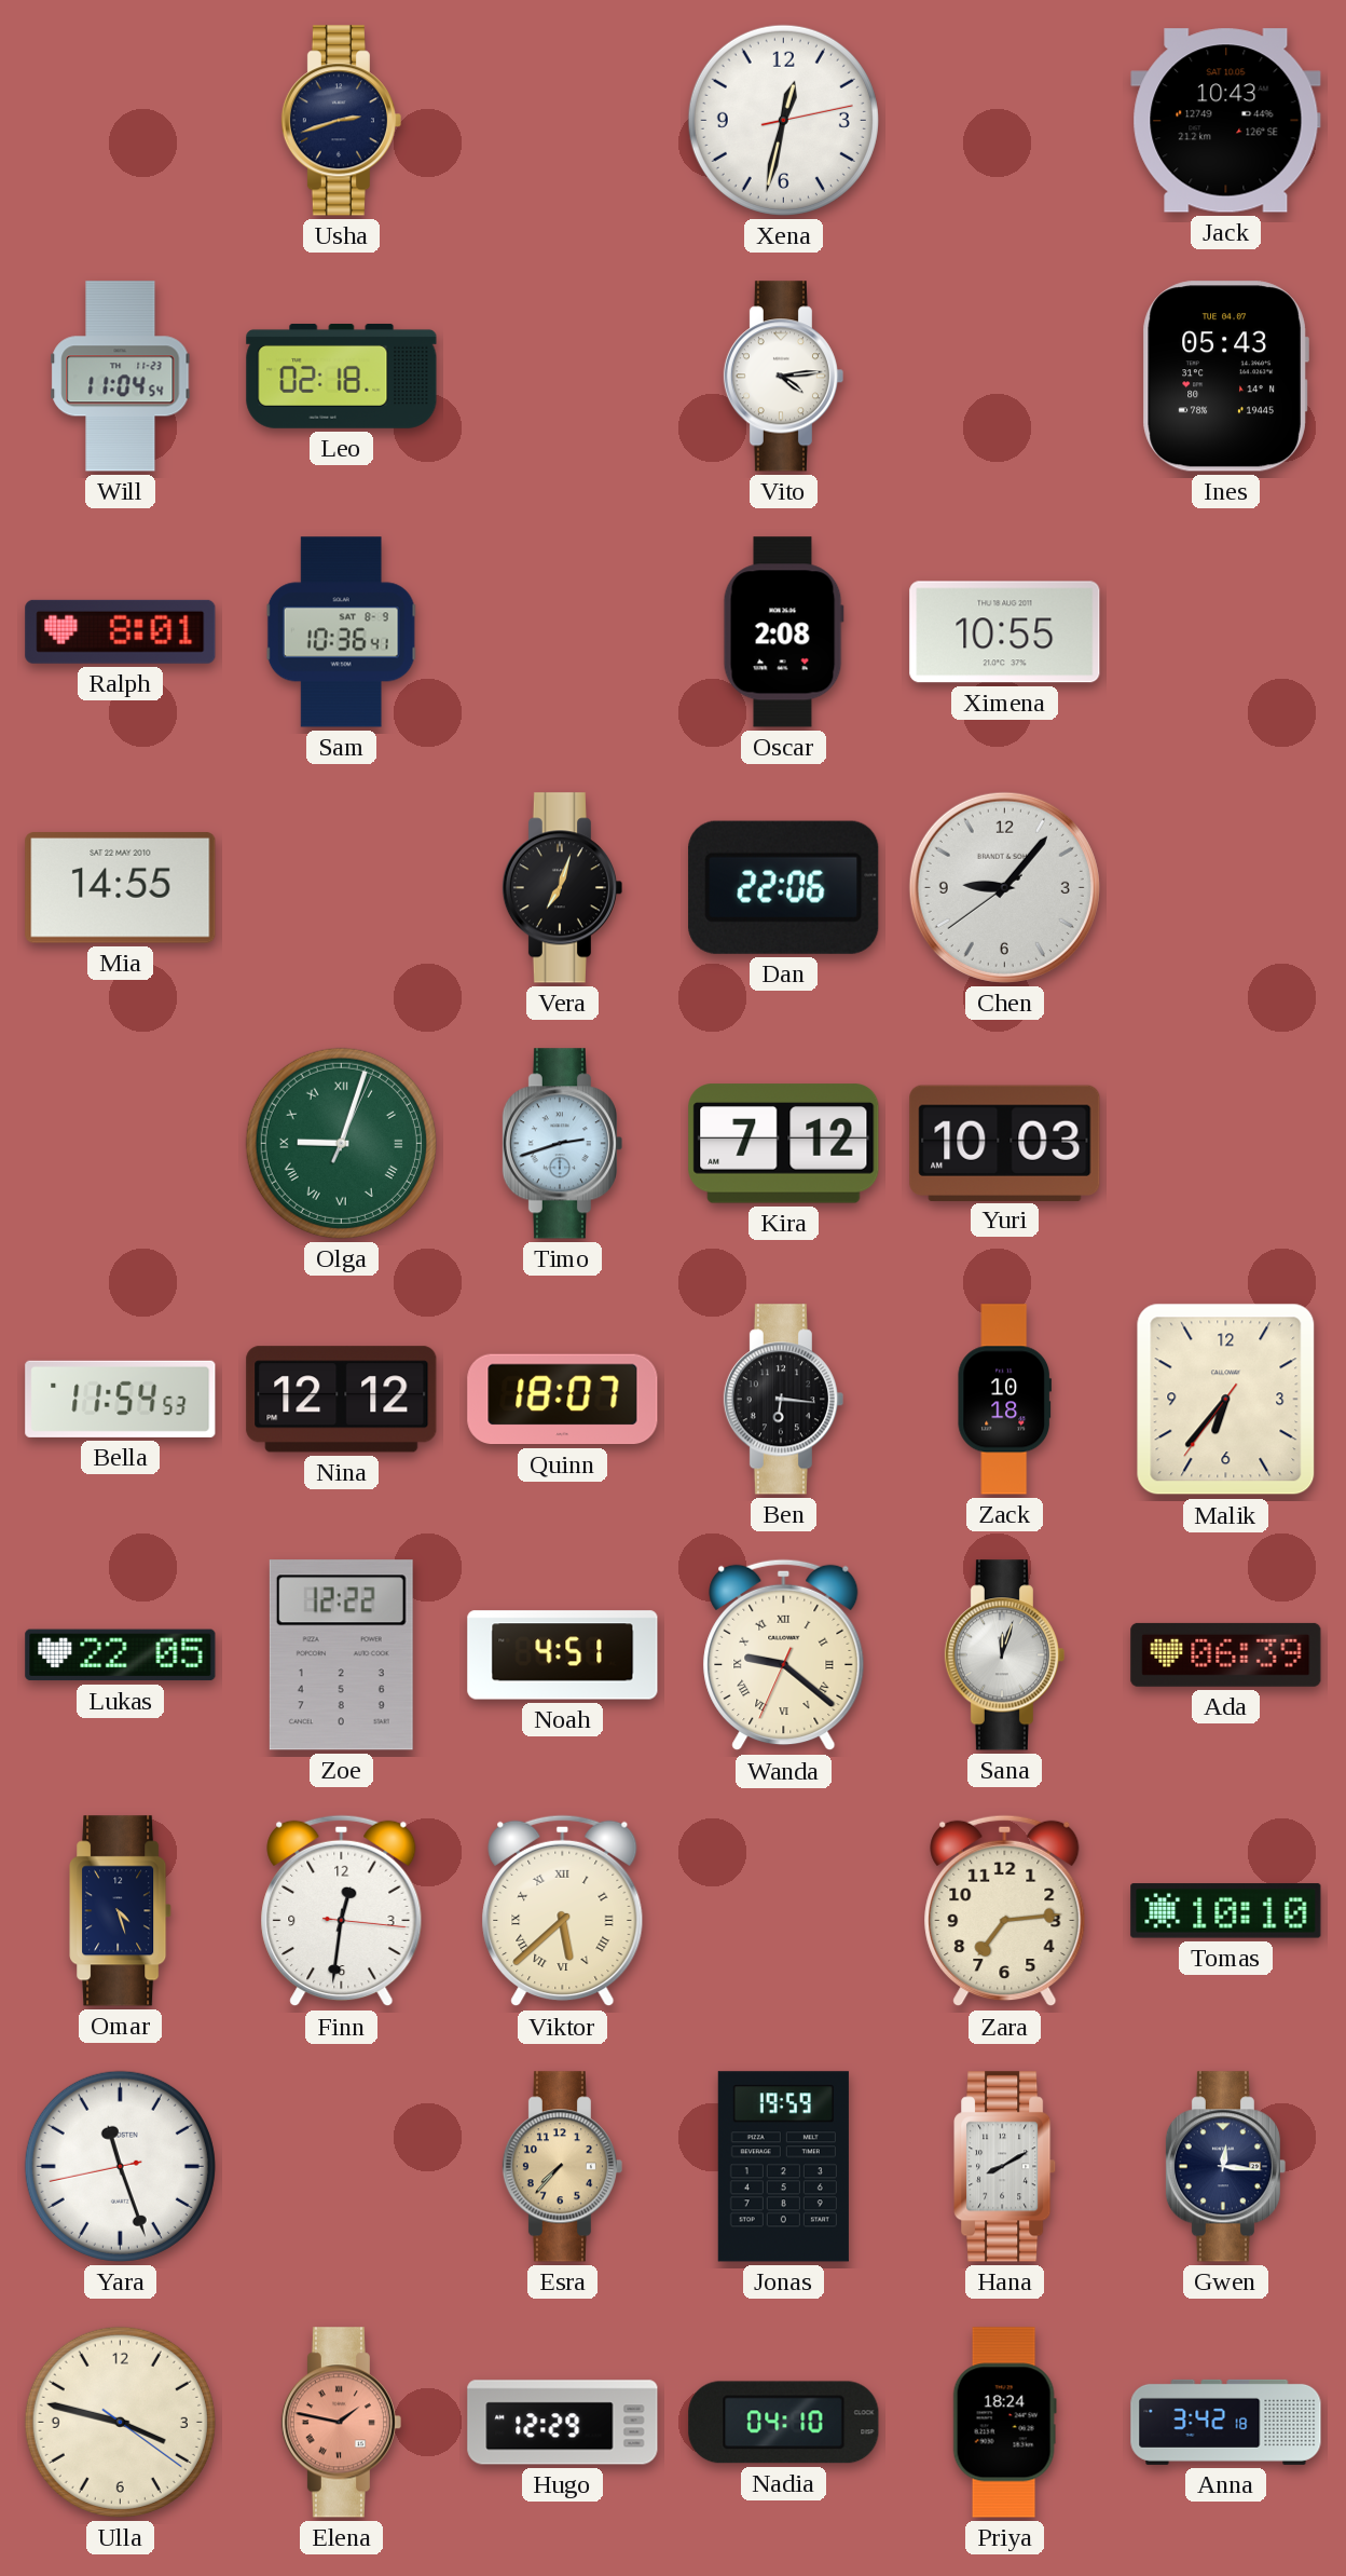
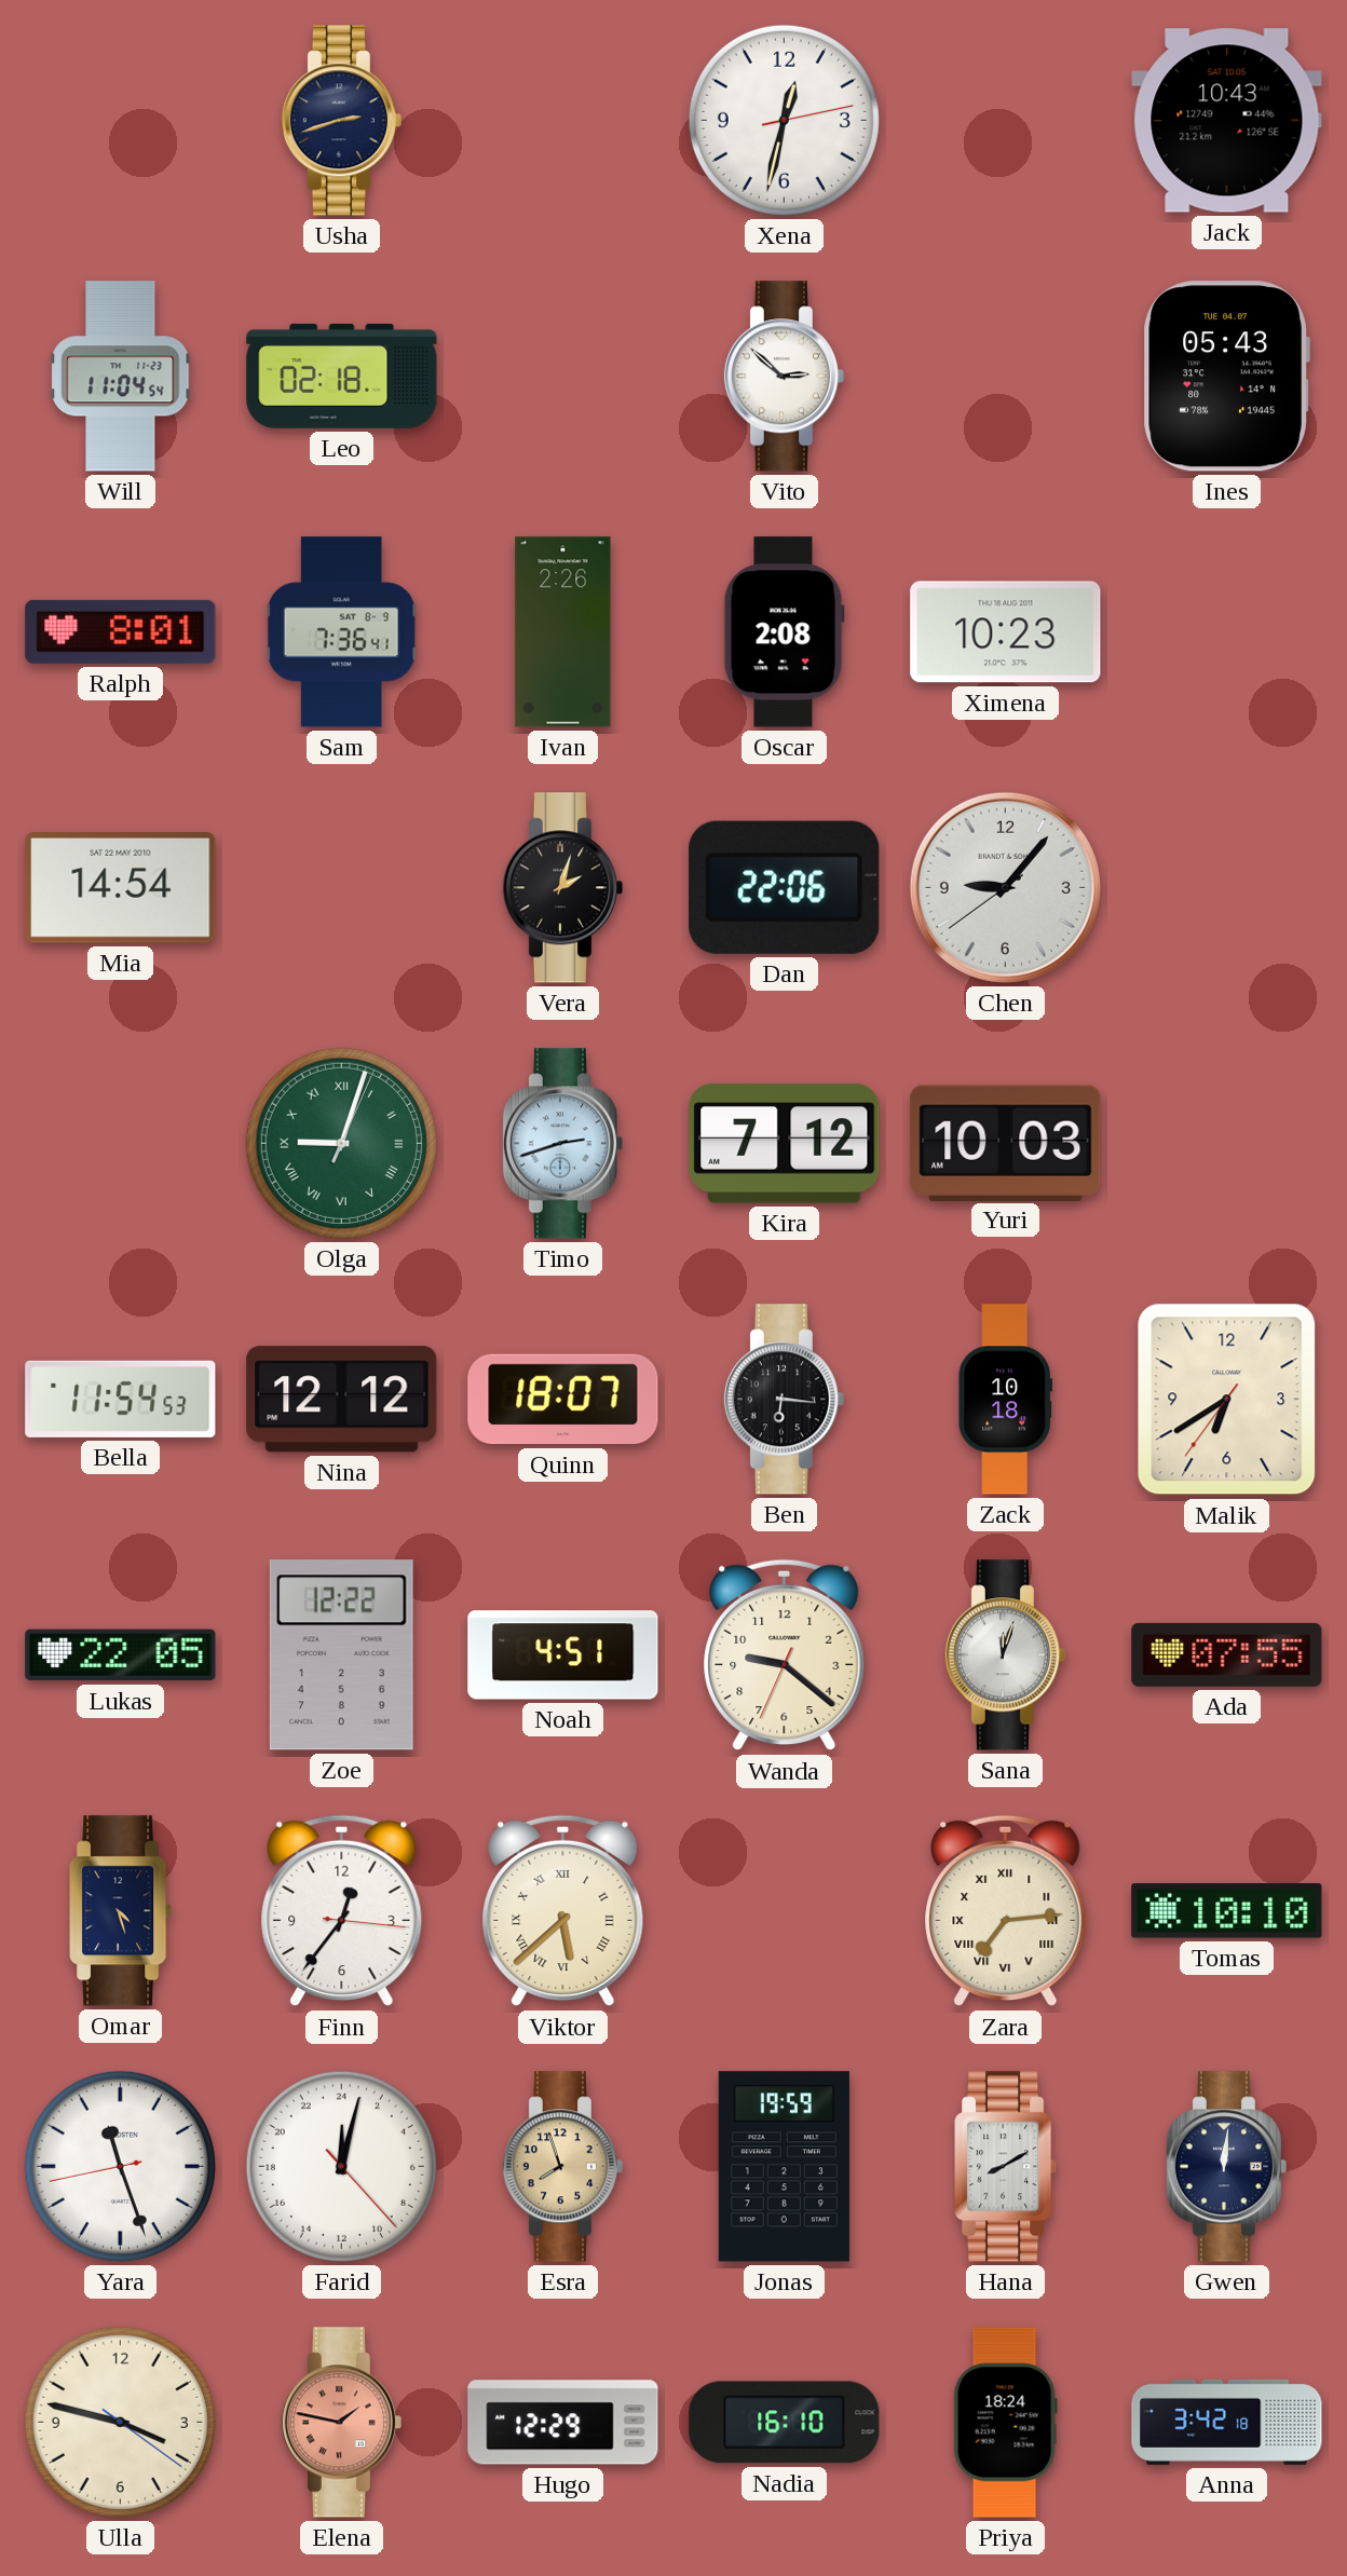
Vito: 4:14 -> 2:52
Sam: 10:36 -> 7:36
Ivan: none -> 2:26
Ximena: 10:55 -> 10:23
Mia: 14:55 -> 14:54
Vera: 7:03 -> 2:03
Malik: 6:36 -> 6:39
Wanda numerals: Roman -> Arabic
Ada: 06:39 -> 07:55
Finn: 12:31 -> 12:36
Zara numerals: Arabic -> Roman
Farid: none -> 0:02
Esra: 7:37 -> 7:57
Gwen: 12:16 -> 12:01
Nadia: 04:10 -> 16:10
